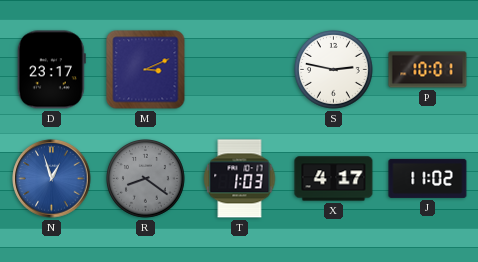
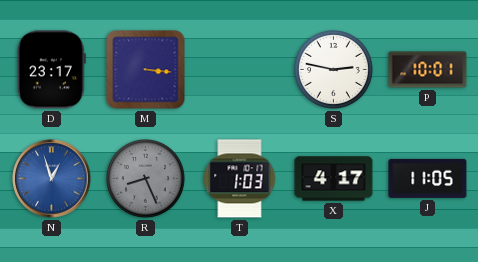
M: 3:11 -> 3:16
R: 8:21 -> 8:26
J: 11:02 -> 11:05
